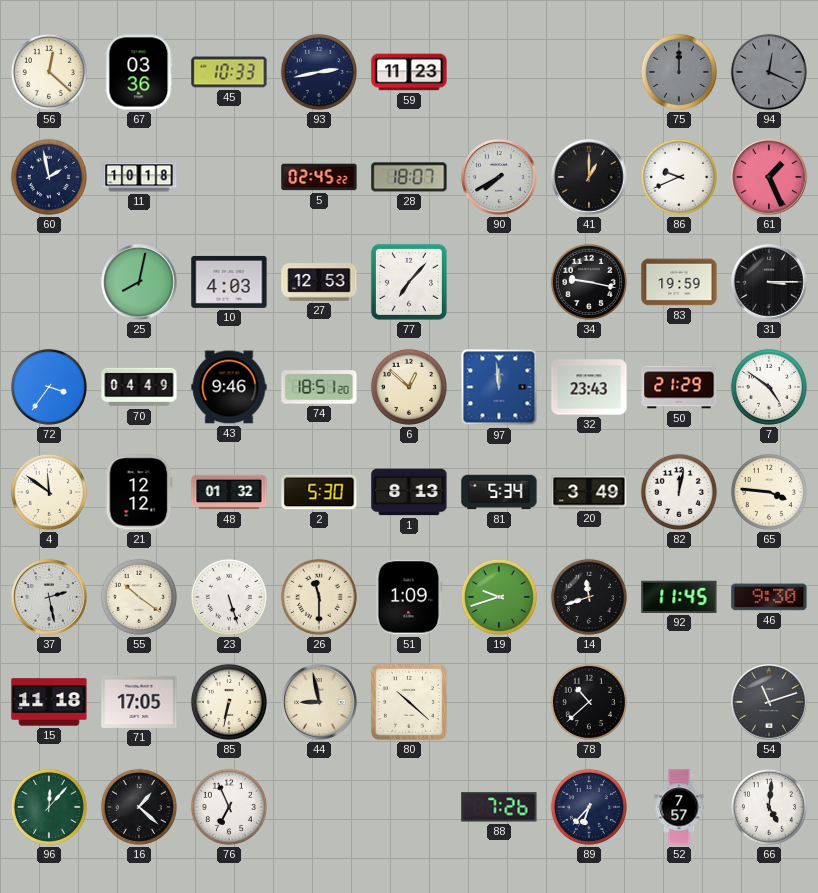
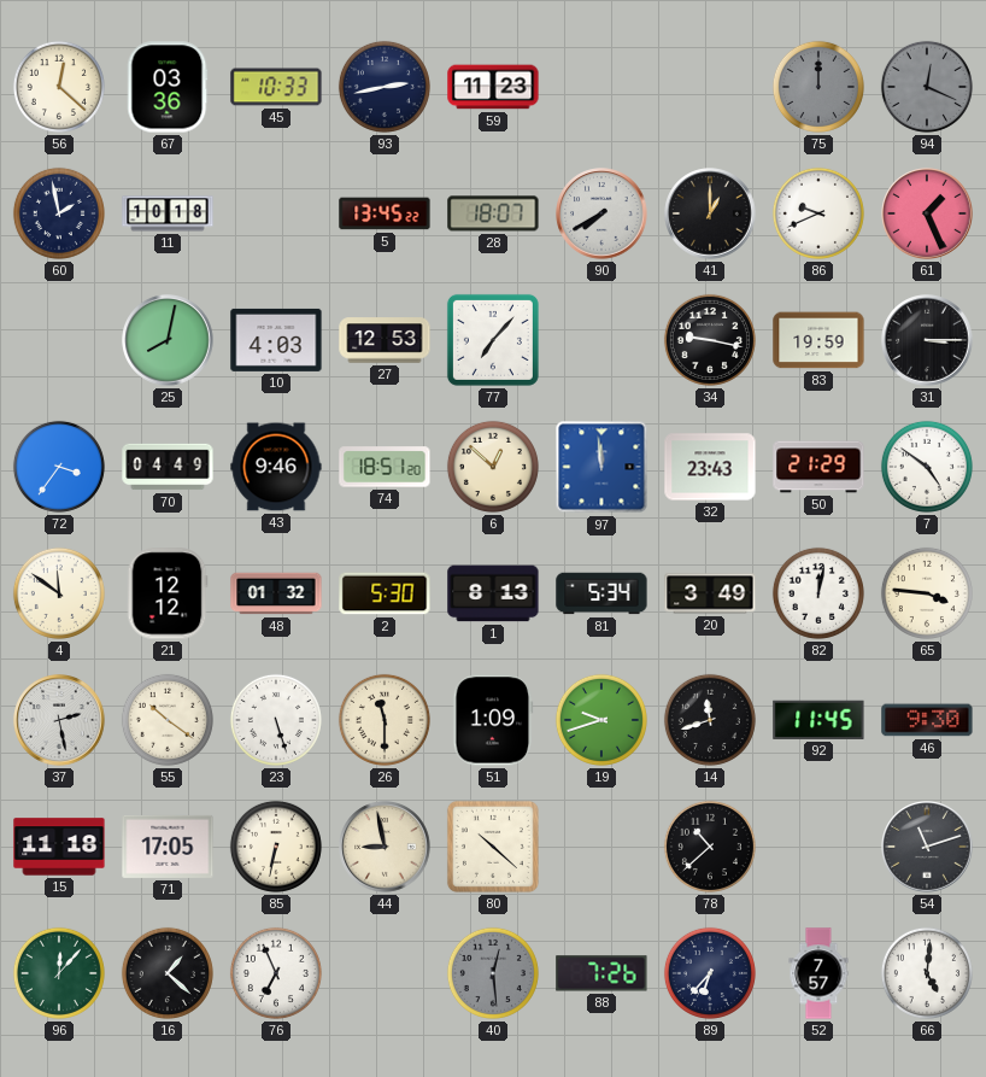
5: 02:45 -> 13:45
40: none -> 12:29
